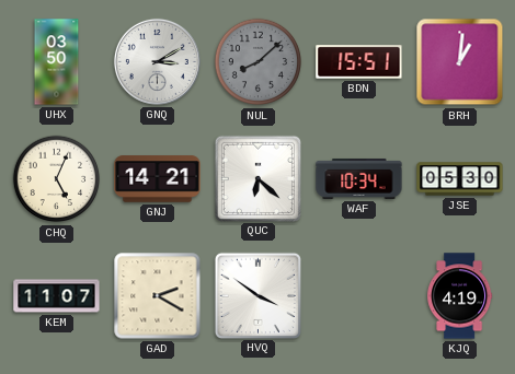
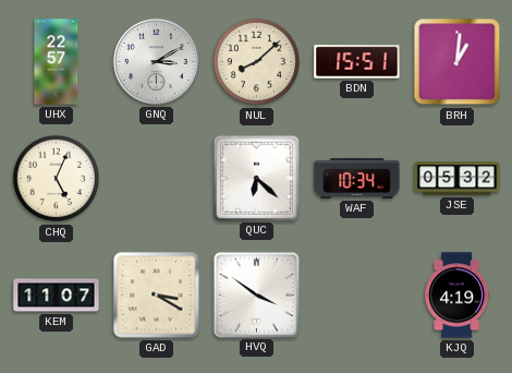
UHX: 03:50 -> 22:57
NUL dial: grey -> cream
GNJ: 14:21 -> none
JSE: 05:30 -> 05:32
GAD: 2:20 -> 3:20
